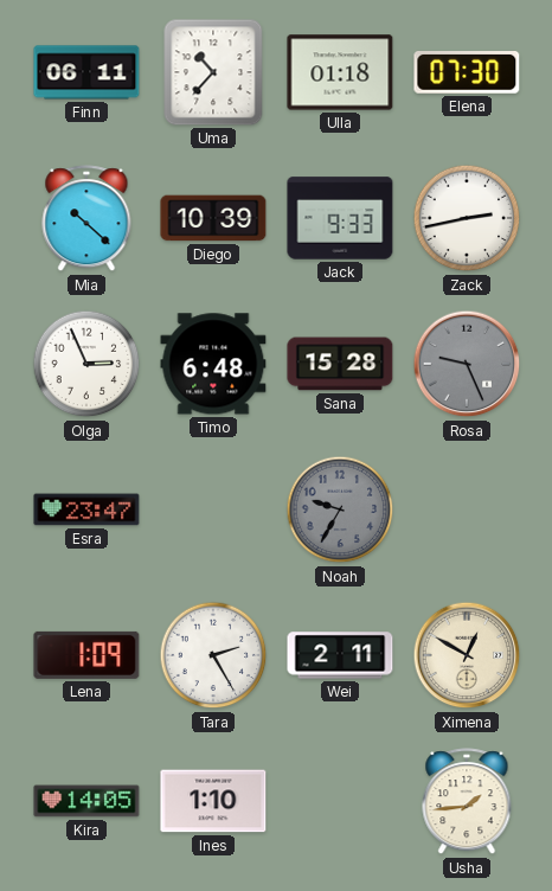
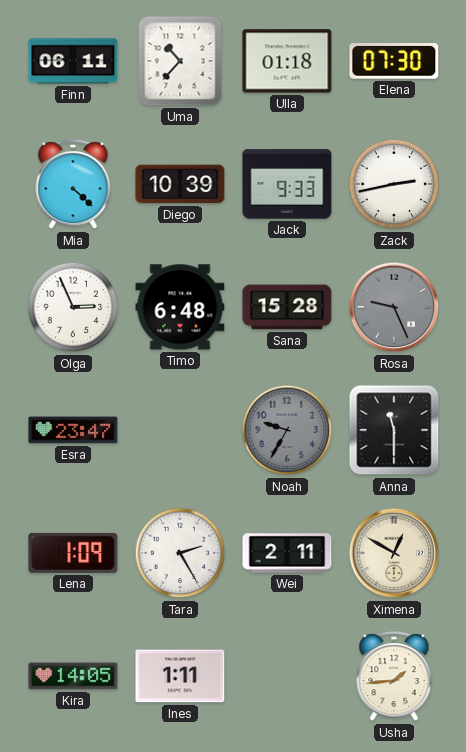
Mia: 10:22 -> 4:22
Anna: none -> 11:30
Ines: 1:10 -> 1:11
